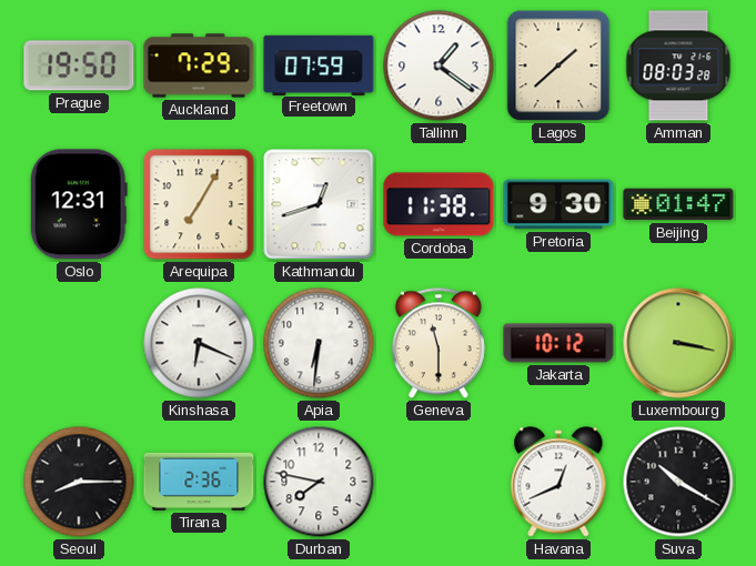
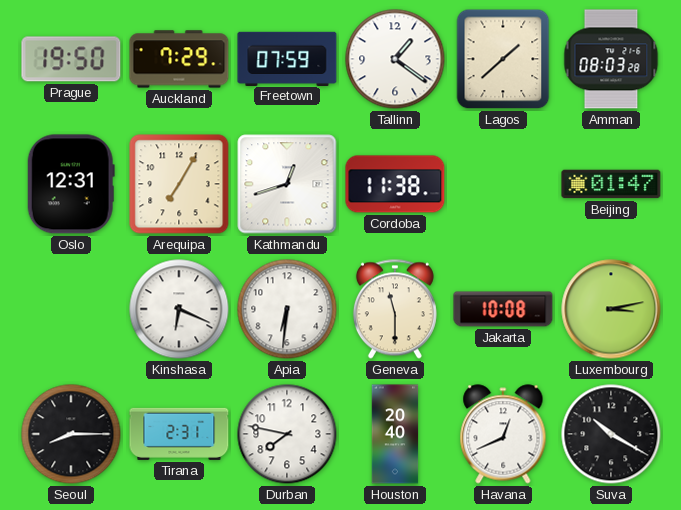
Pretoria: 9:30 -> none
Jakarta: 10:12 -> 10:08
Luxembourg: 3:17 -> 3:13
Tirana: 2:36 -> 2:31
Houston: none -> 20:40
